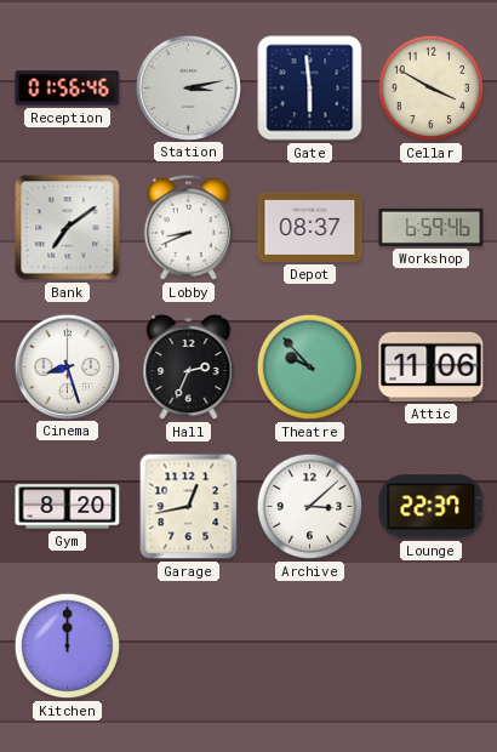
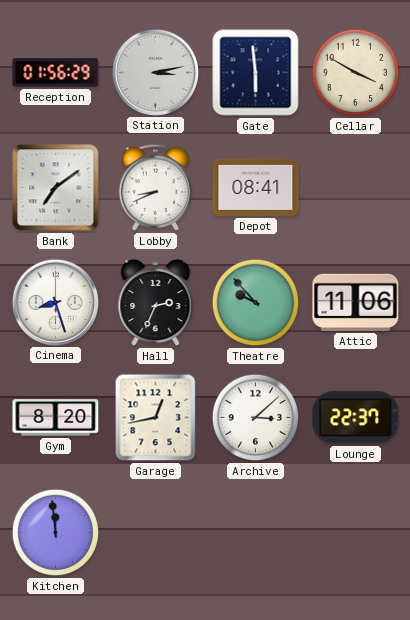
Reception: 01:56:46 -> 01:56:29
Depot: 08:37 -> 08:41
Workshop: 6:59 -> none
Kitchen: 12:00 -> 11:59
